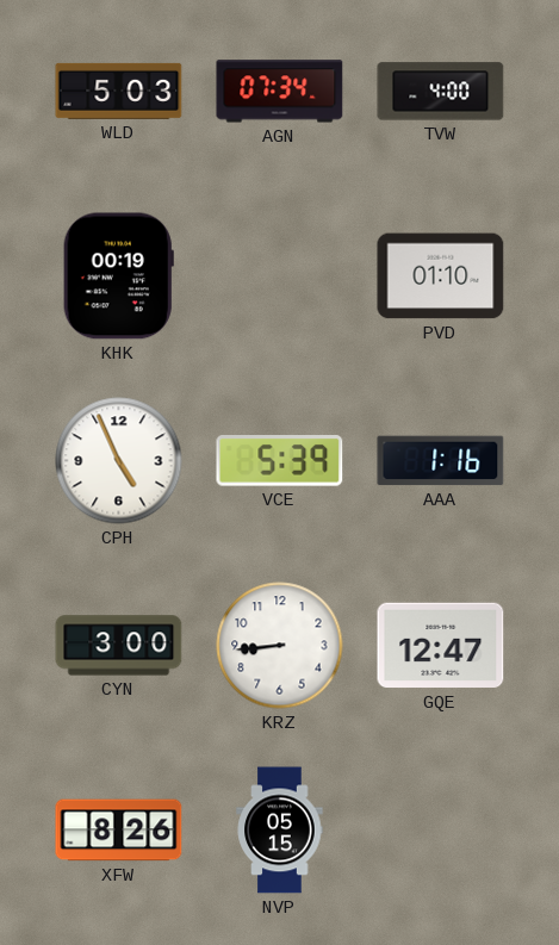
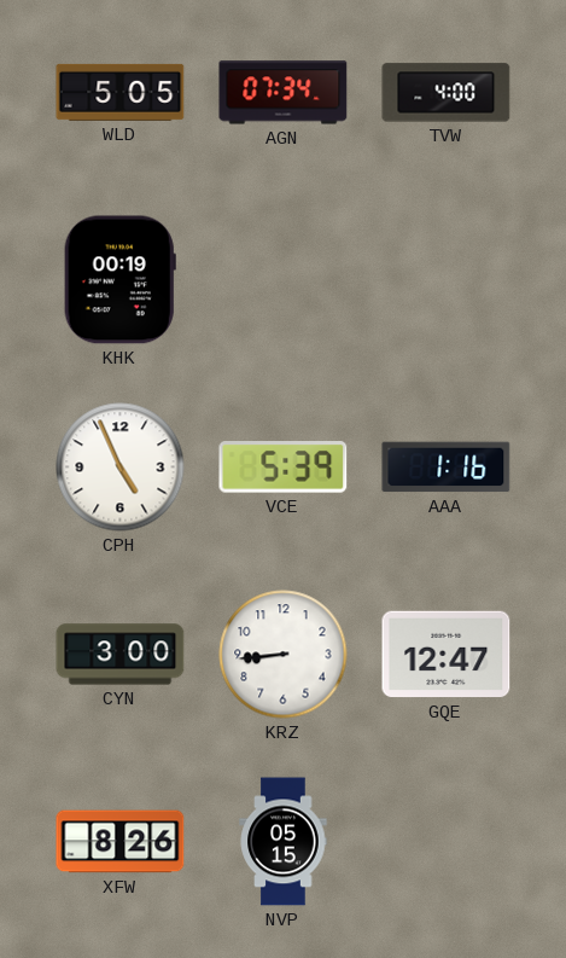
WLD: 5:03 -> 5:05
PVD: 01:10 -> none
